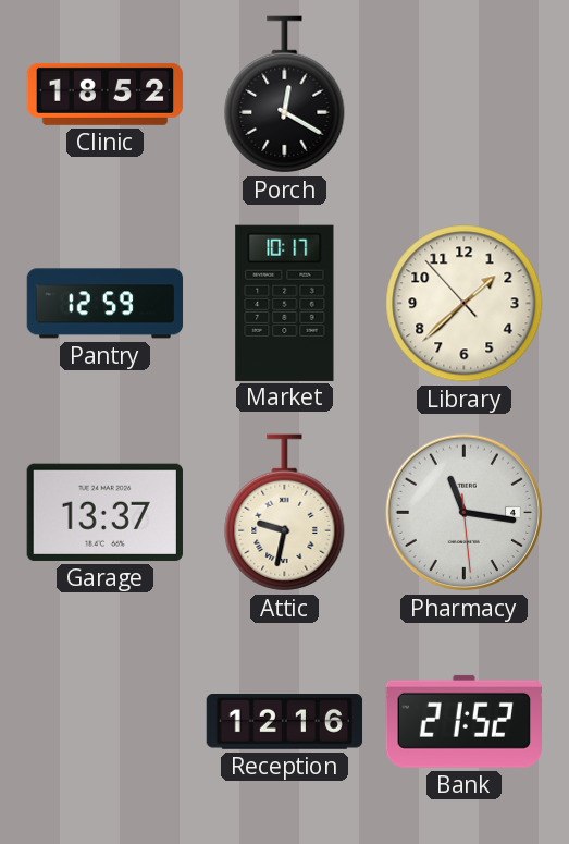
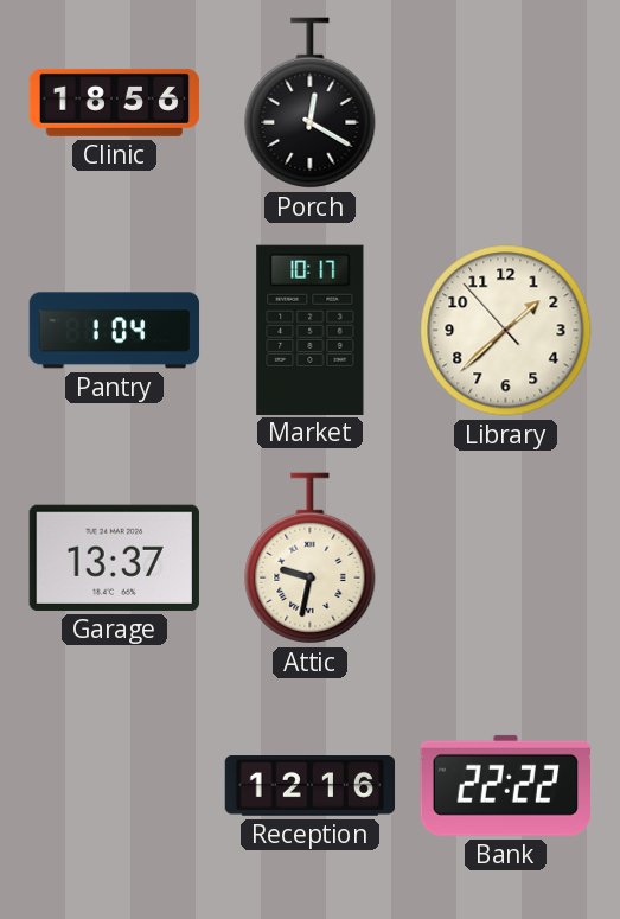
Clinic: 18:52 -> 18:56
Pantry: 12:59 -> 1:04
Pharmacy: 11:16 -> none
Bank: 21:52 -> 22:22
